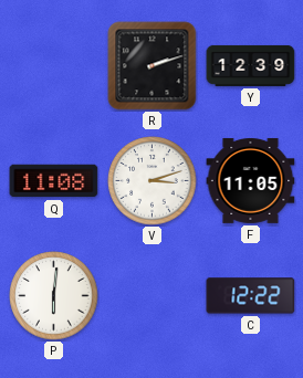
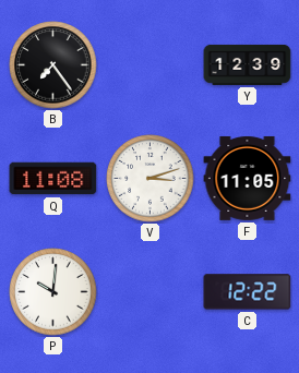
B: none -> 7:24
R: 2:12 -> none
P: 6:01 -> 10:01
